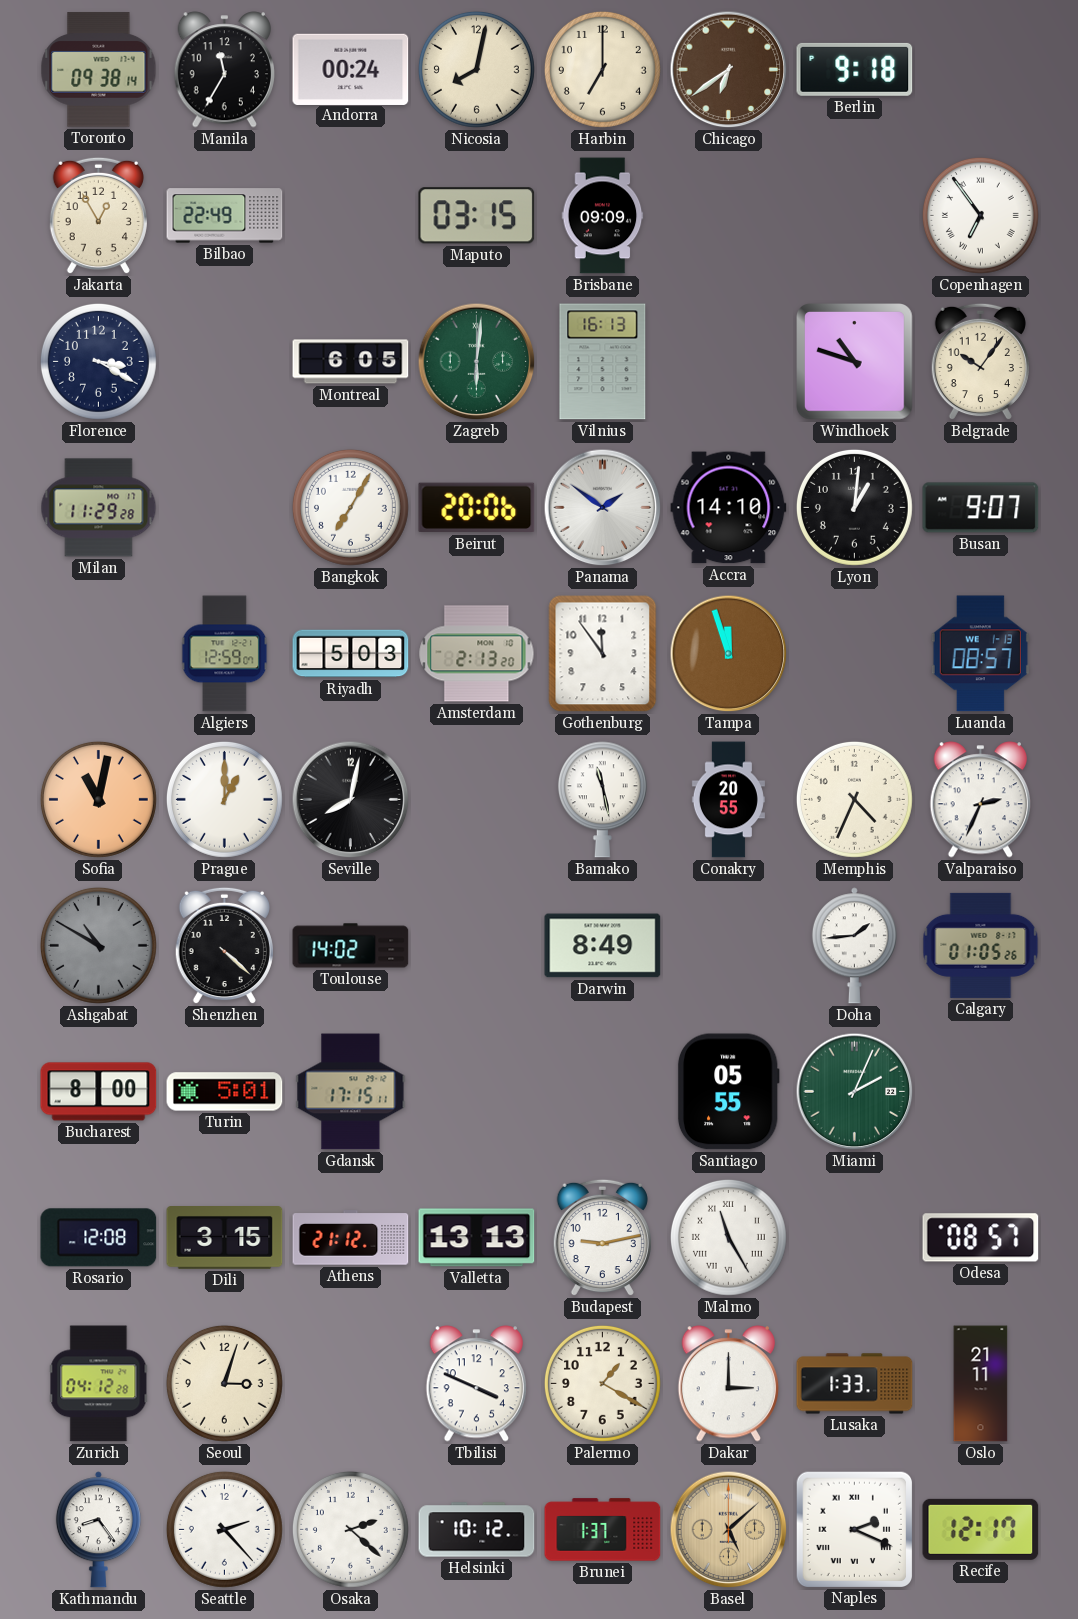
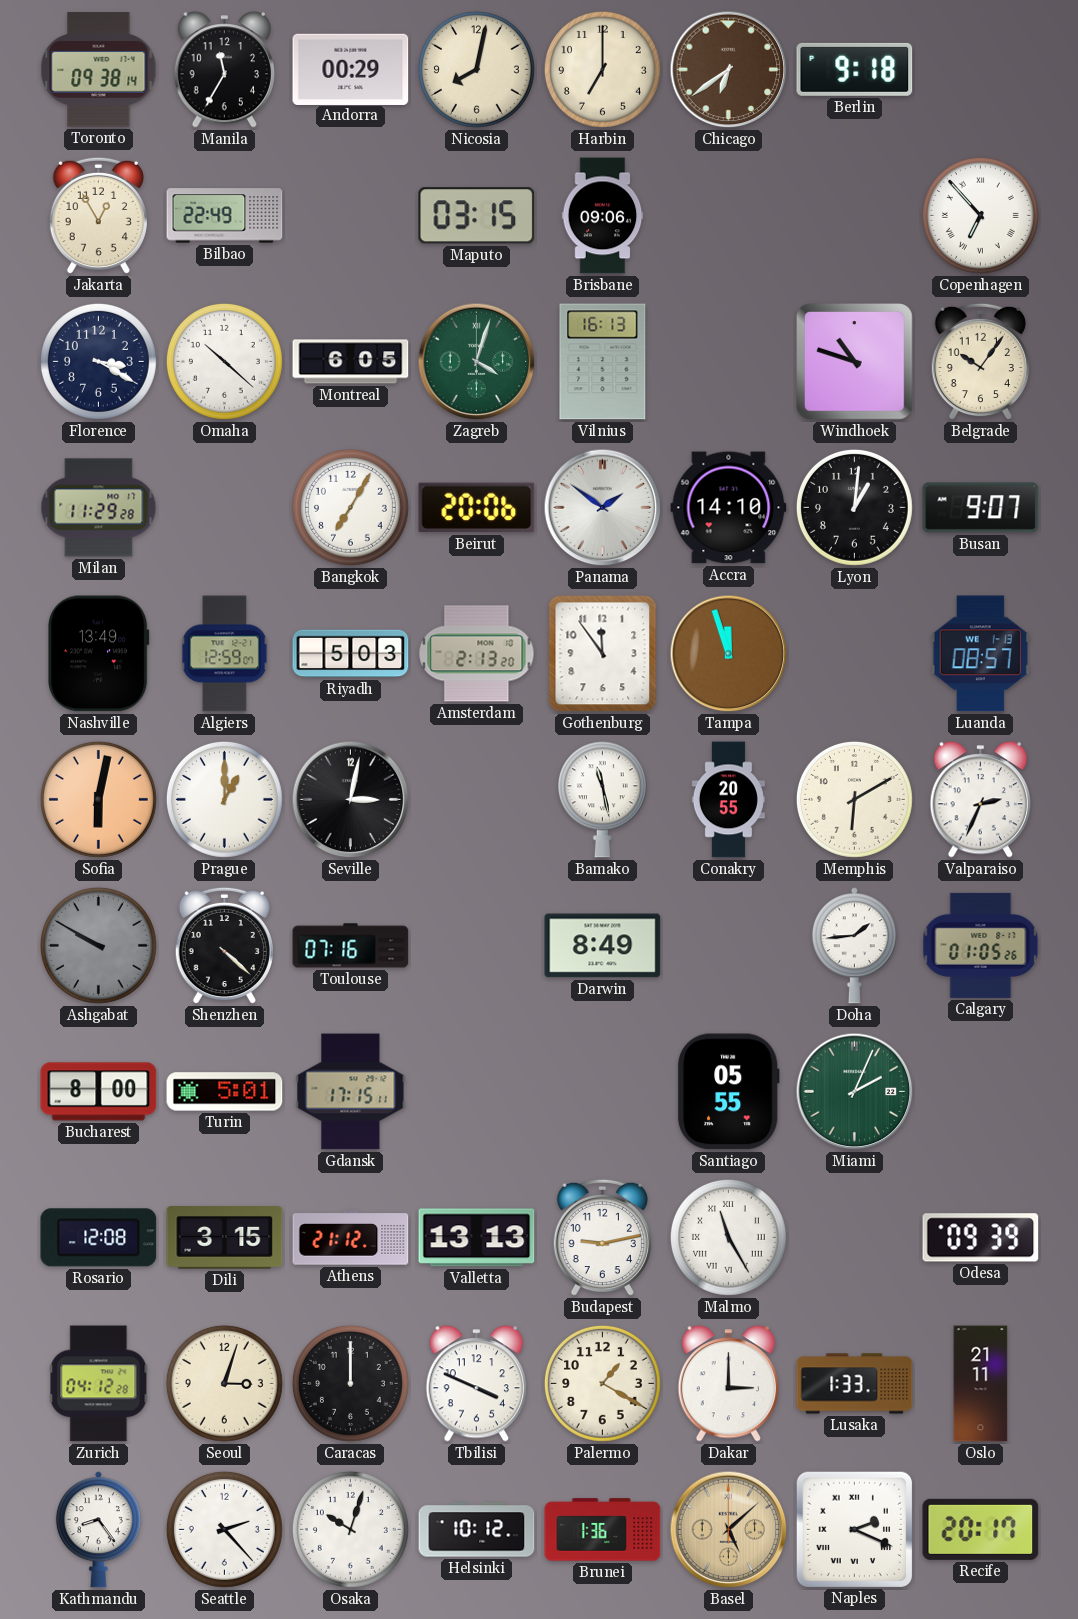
Andorra: 00:24 -> 00:29
Brisbane: 09:09 -> 09:06
Copenhagen: 6:54 -> 6:53
Omaha: none -> 10:22
Zagreb: 6:01 -> 4:03
Nashville: none -> 13:49
Sofia: 11:02 -> 6:02
Seville: 8:02 -> 3:02
Memphis: 4:34 -> 6:10
Ashgabat: 10:50 -> 9:50
Toulouse: 14:02 -> 07:16
Odesa: 08:57 -> 09:39
Caracas: none -> 12:00
Osaka: 2:22 -> 10:03
Brunei: 1:37 -> 1:36
Recife: 12:17 -> 20:17
